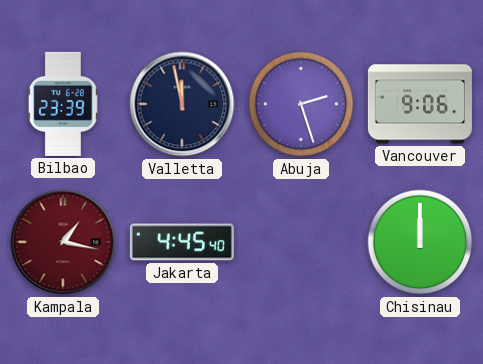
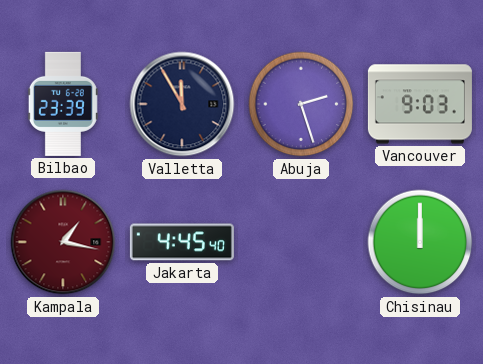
Valletta: 11:58 -> 11:55
Vancouver: 9:06 -> 9:03
